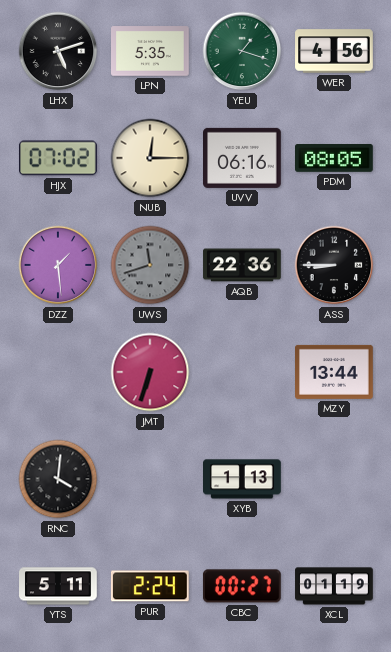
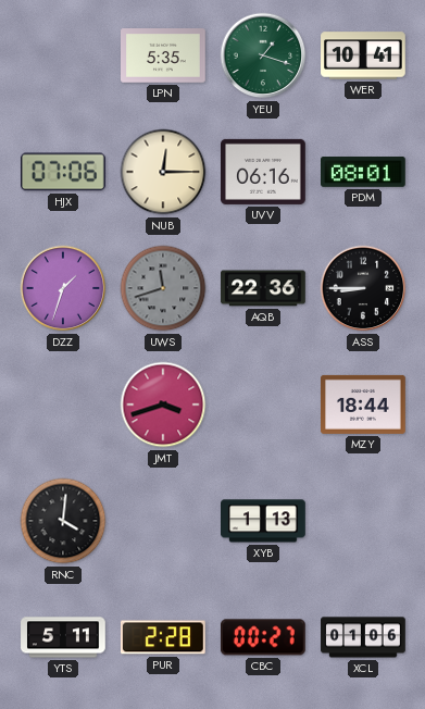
LHX: 5:12 -> none
WER: 4:56 -> 10:41
HJX: 07:02 -> 07:06
PDM: 08:05 -> 08:01
DZZ: 1:29 -> 1:33
JMT: 6:33 -> 3:42
MZY: 13:44 -> 18:44
PUR: 2:24 -> 2:28
XCL: 01:19 -> 01:06
